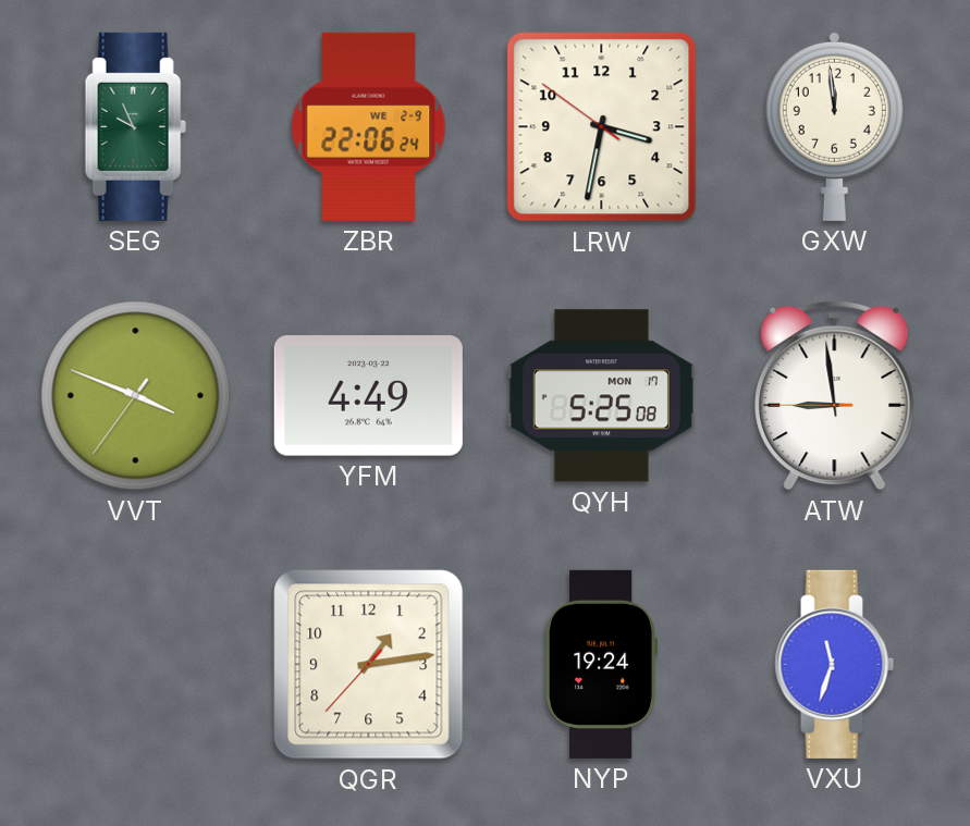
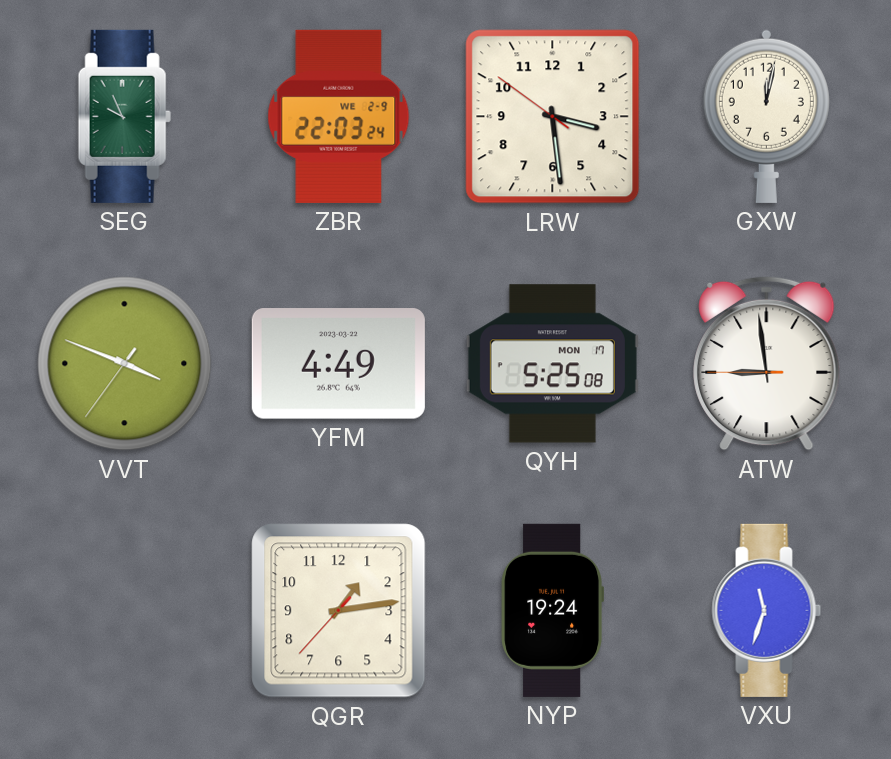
ZBR: 22:06 -> 22:03
LRW: 3:31 -> 3:28
GXW: 11:59 -> 12:02
